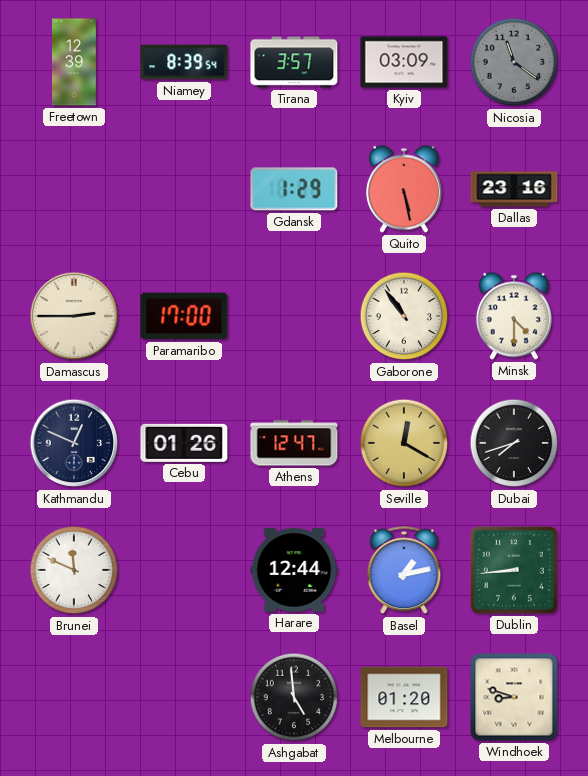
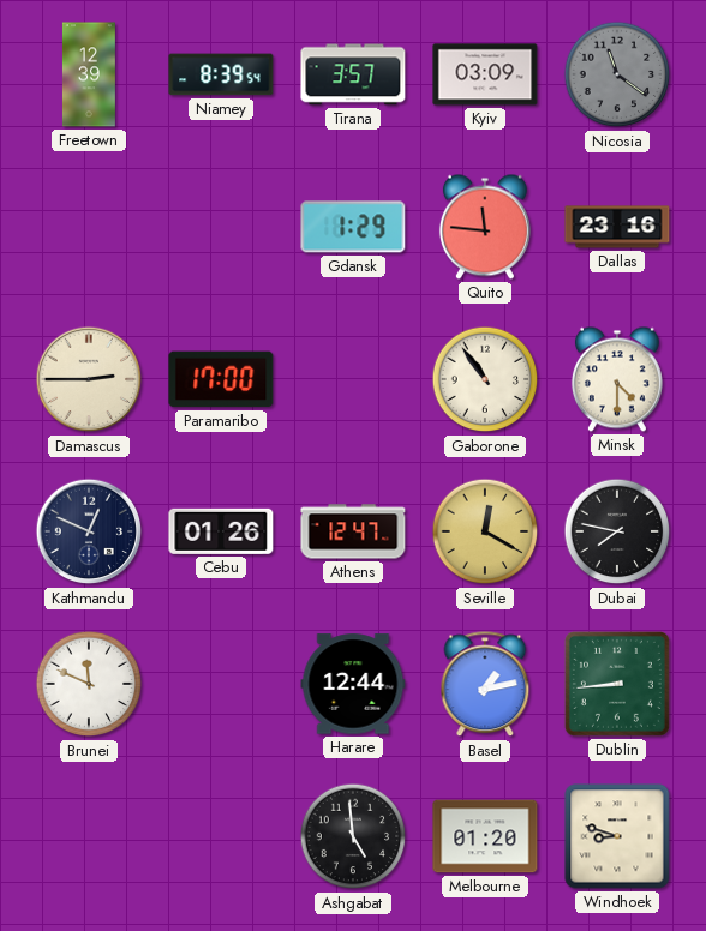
Quito: 5:28 -> 11:46
Dubai: 7:42 -> 7:47
